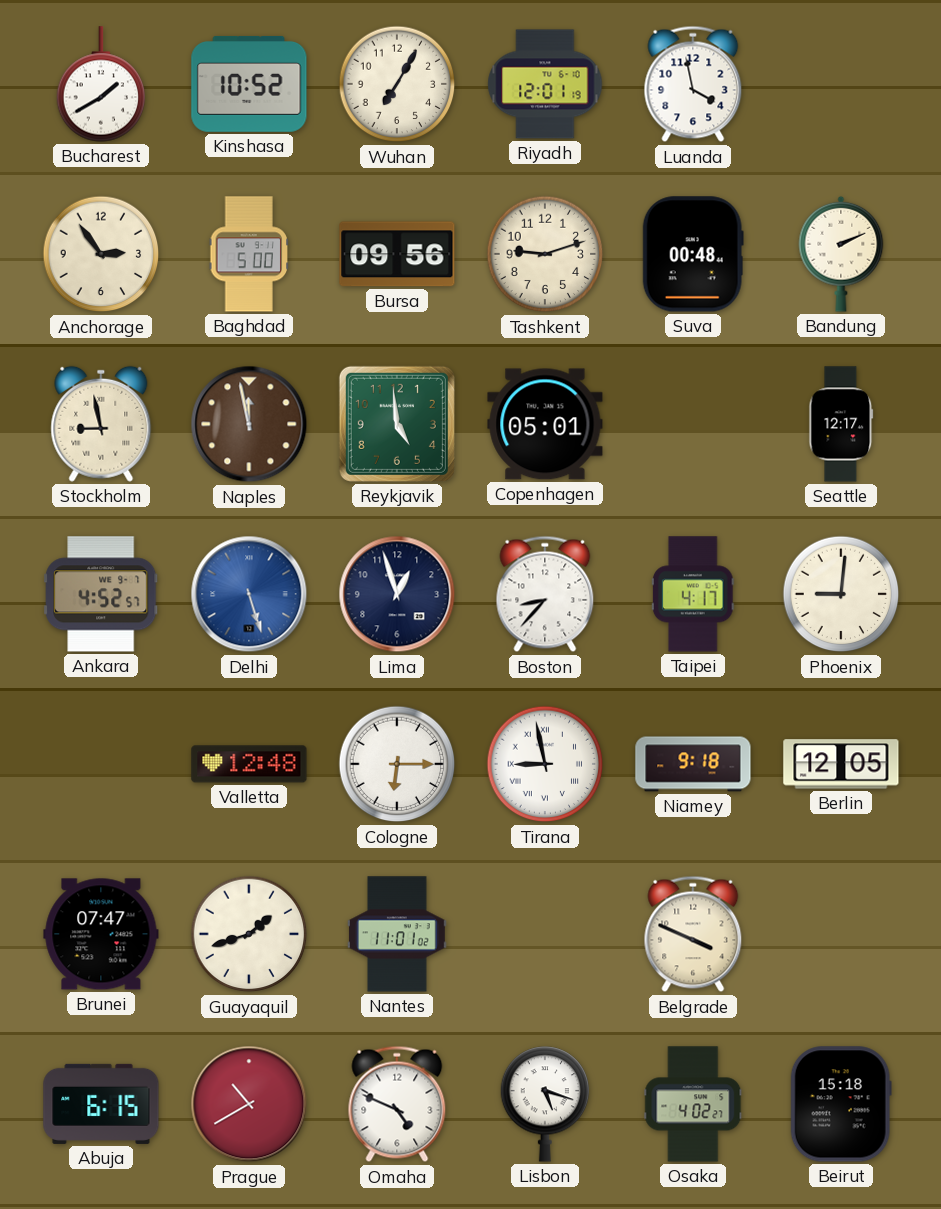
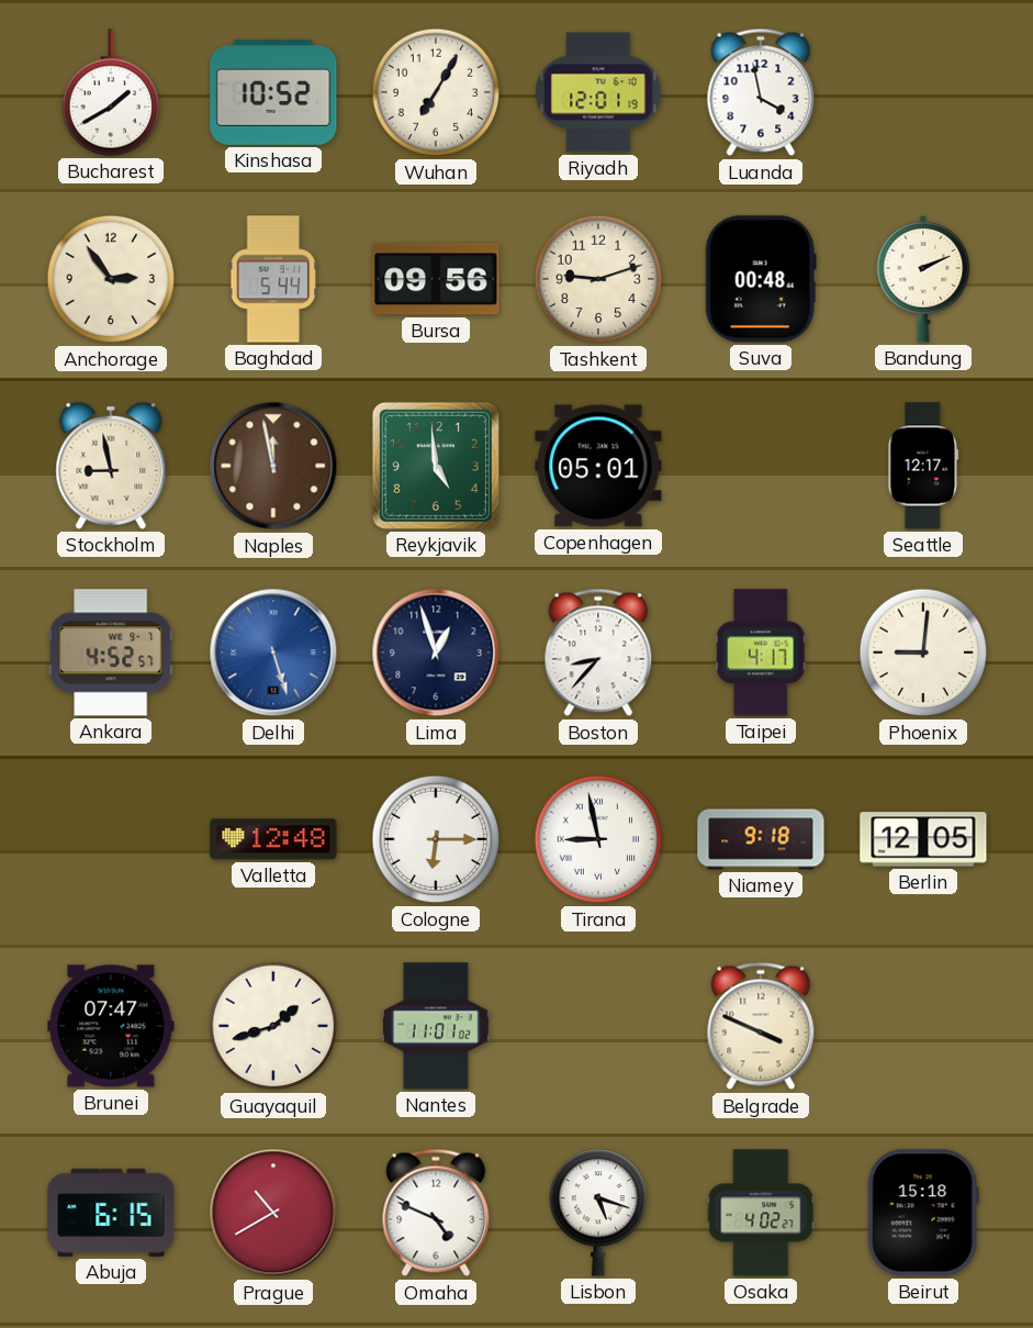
Baghdad: 5:00 -> 5:44
